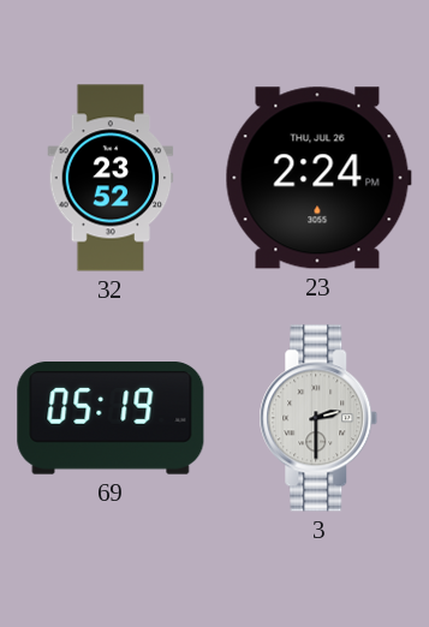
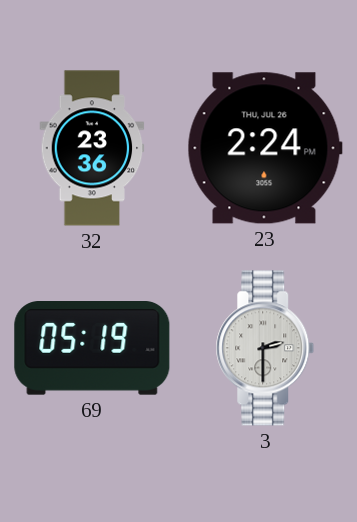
32: 23:52 -> 23:36
